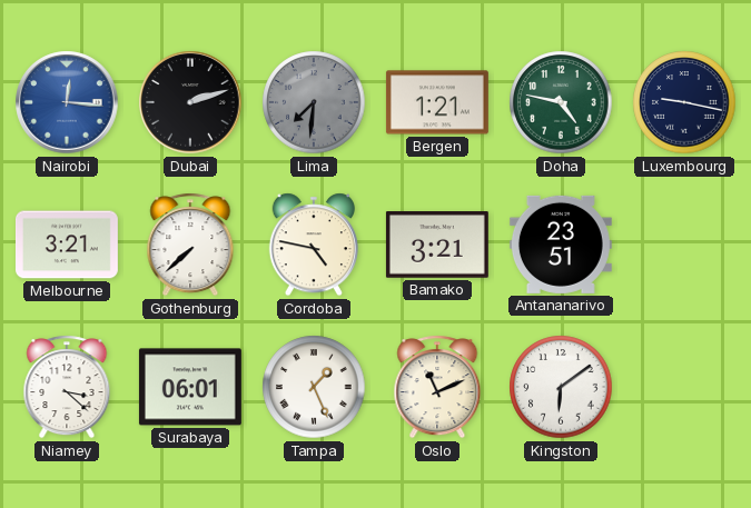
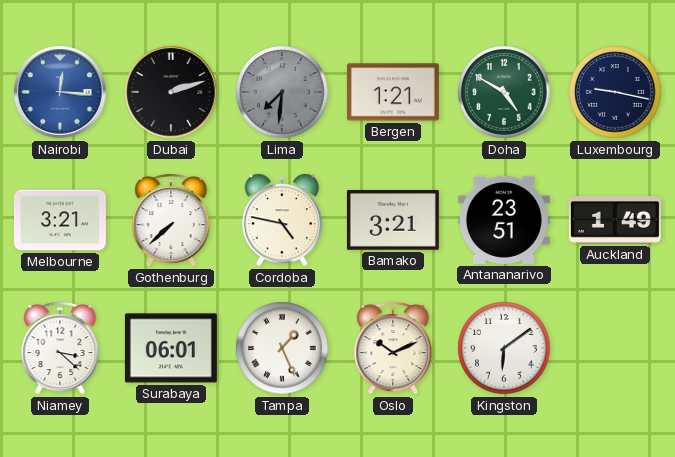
Doha: 4:47 -> 4:50
Auckland: none -> 1:49
Oslo: 11:11 -> 10:11
